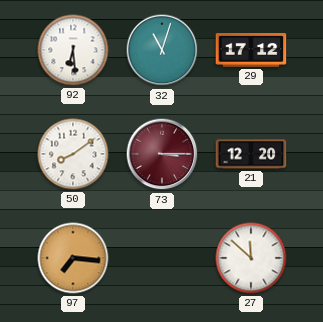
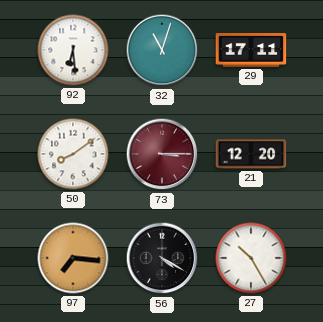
29: 17:12 -> 17:11
56: none -> 4:20
27: 11:52 -> 10:25
